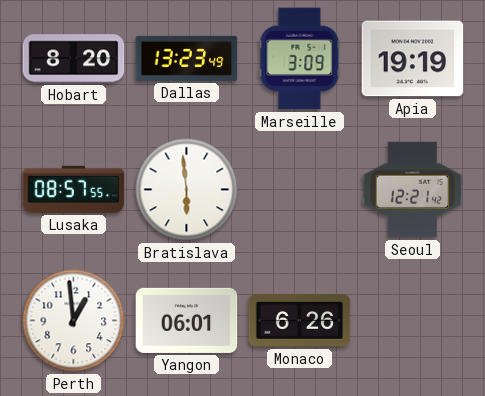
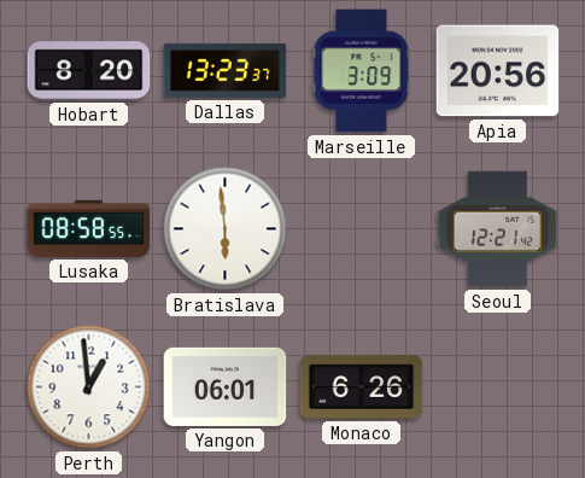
Dallas: 13:23:49 -> 13:23:37
Apia: 19:19 -> 20:56
Lusaka: 08:57 -> 08:58
